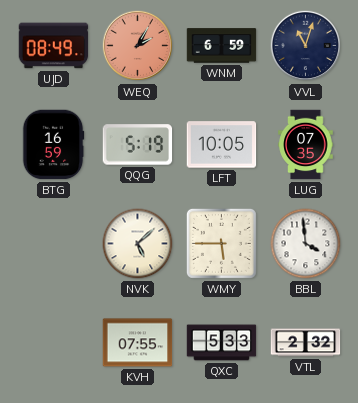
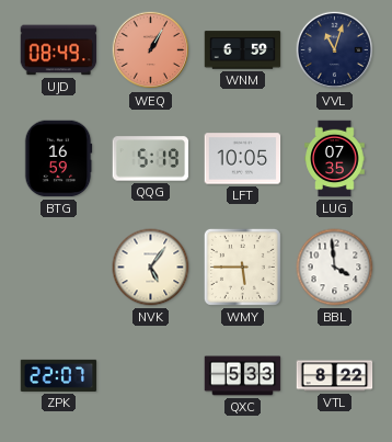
WEQ: 2:05 -> 1:05
NVK: 5:08 -> 5:06
ZPK: none -> 22:07
KVH: 07:55 -> none
VTL: 2:32 -> 8:22
